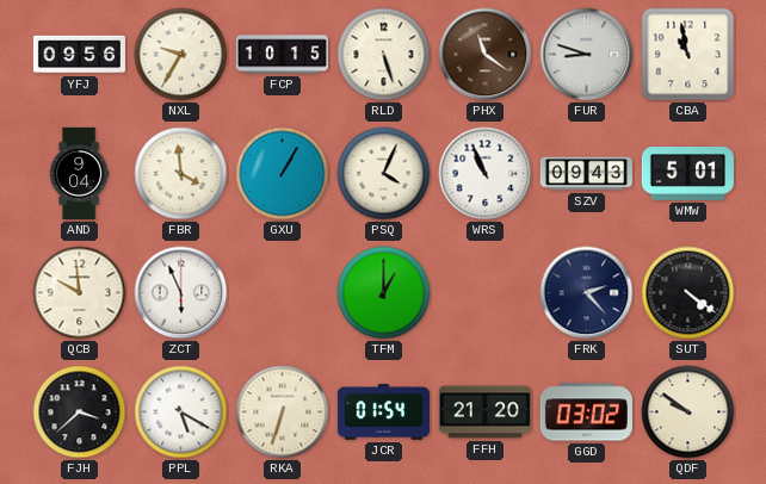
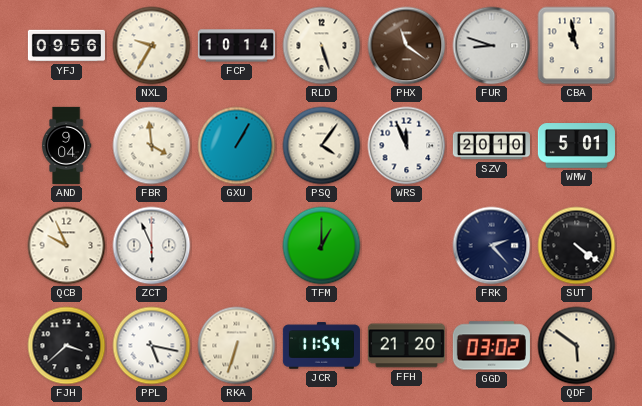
FCP: 10:15 -> 10:14
PSQ: 4:04 -> 4:06
WRS: 10:56 -> 11:56
SZV: 09:43 -> 20:10
QCB: 9:59 -> 9:56
PPL: 5:20 -> 5:17
JCR: 01:54 -> 11:54
QDF: 9:51 -> 5:51
